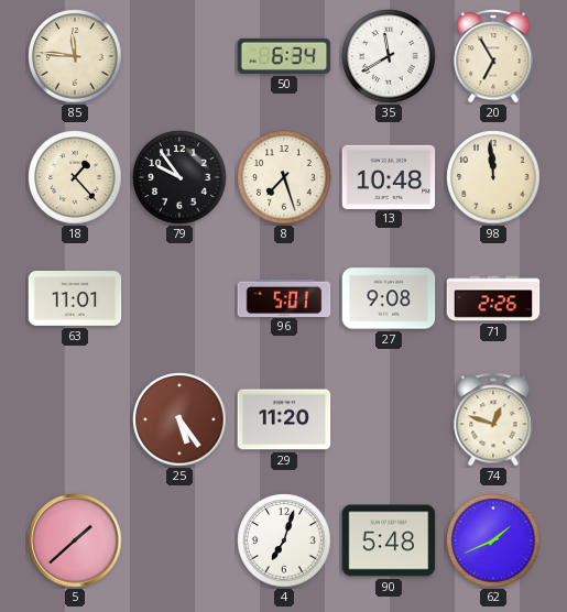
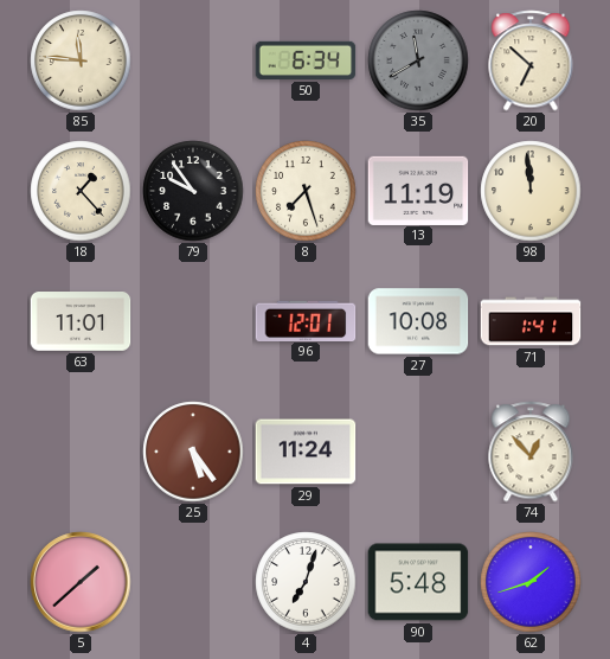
35 dial: white -> grey
20: 6:55 -> 6:52
13: 10:48 -> 11:19
96: 5:01 -> 12:01
27: 9:08 -> 10:08
71: 2:26 -> 1:41
29: 11:20 -> 11:24
74: 12:48 -> 12:53
62: 1:41 -> 1:42
